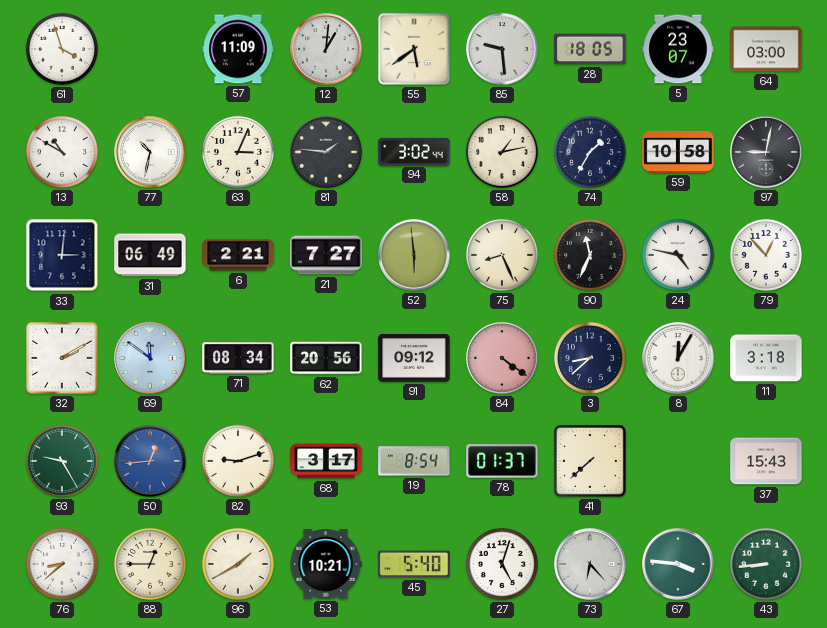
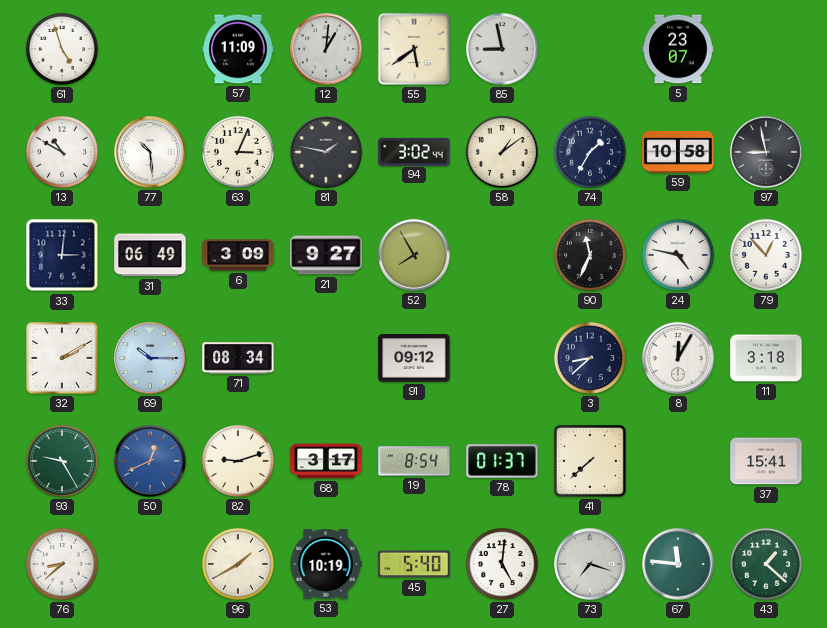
61: 3:57 -> 4:57
85: 9:29 -> 8:58
28: 18:05 -> none
64: 03:00 -> none
77: 10:32 -> 10:29
81: 1:46 -> 1:47
58: 1:13 -> 1:09
97: 9:02 -> 8:58
6: 2:21 -> 3:09
21: 7:27 -> 9:27
52: 5:59 -> 7:55
75: 8:26 -> none
69: 11:51 -> 10:15
62: 20:56 -> none
84: 4:21 -> none
50: 12:44 -> 12:41
37: 15:43 -> 15:41
88: 12:45 -> none
53: 10:21 -> 10:19
27: 5:03 -> 5:01
73: 6:23 -> 7:18
67: 3:46 -> 11:46
43: 8:44 -> 1:22
